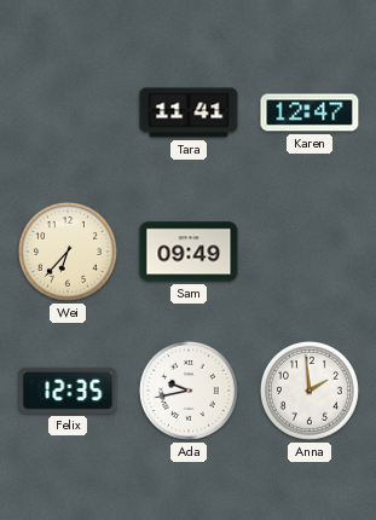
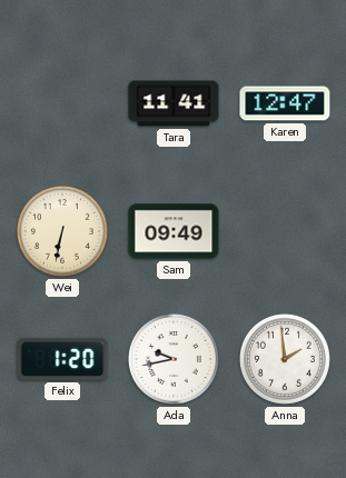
Wei: 6:37 -> 6:32
Felix: 12:35 -> 1:20
